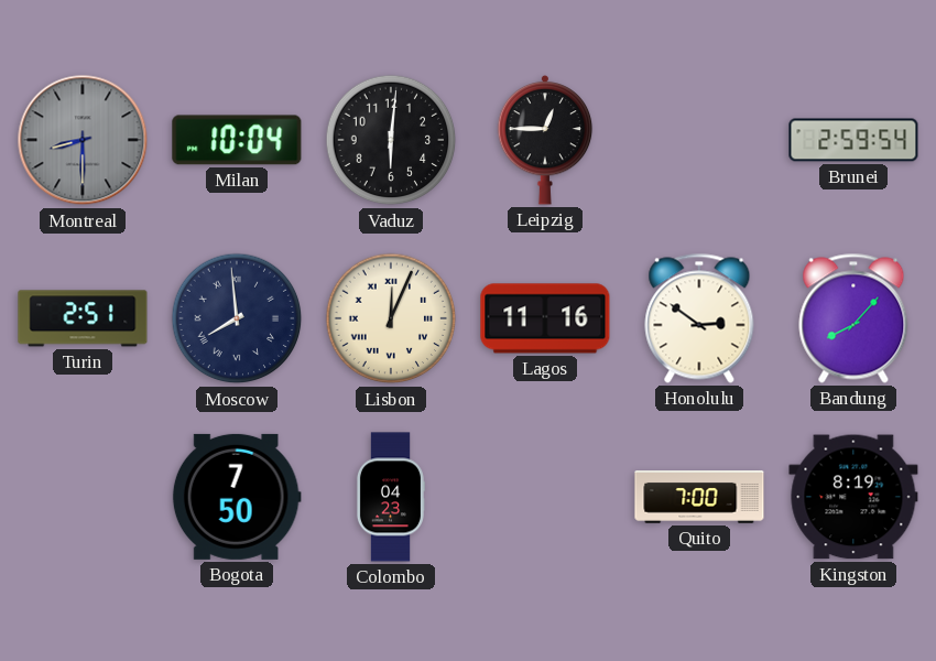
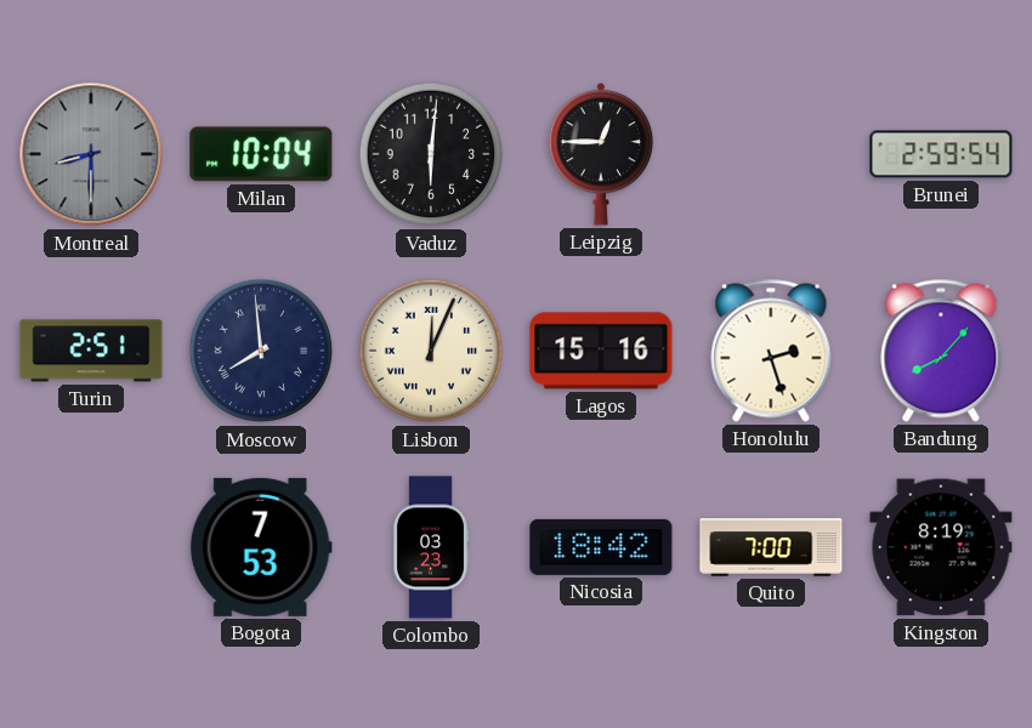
Lagos: 11:16 -> 15:16
Honolulu: 2:51 -> 2:27
Bogota: 7:50 -> 7:53
Colombo: 04:23 -> 03:23
Nicosia: none -> 18:42
